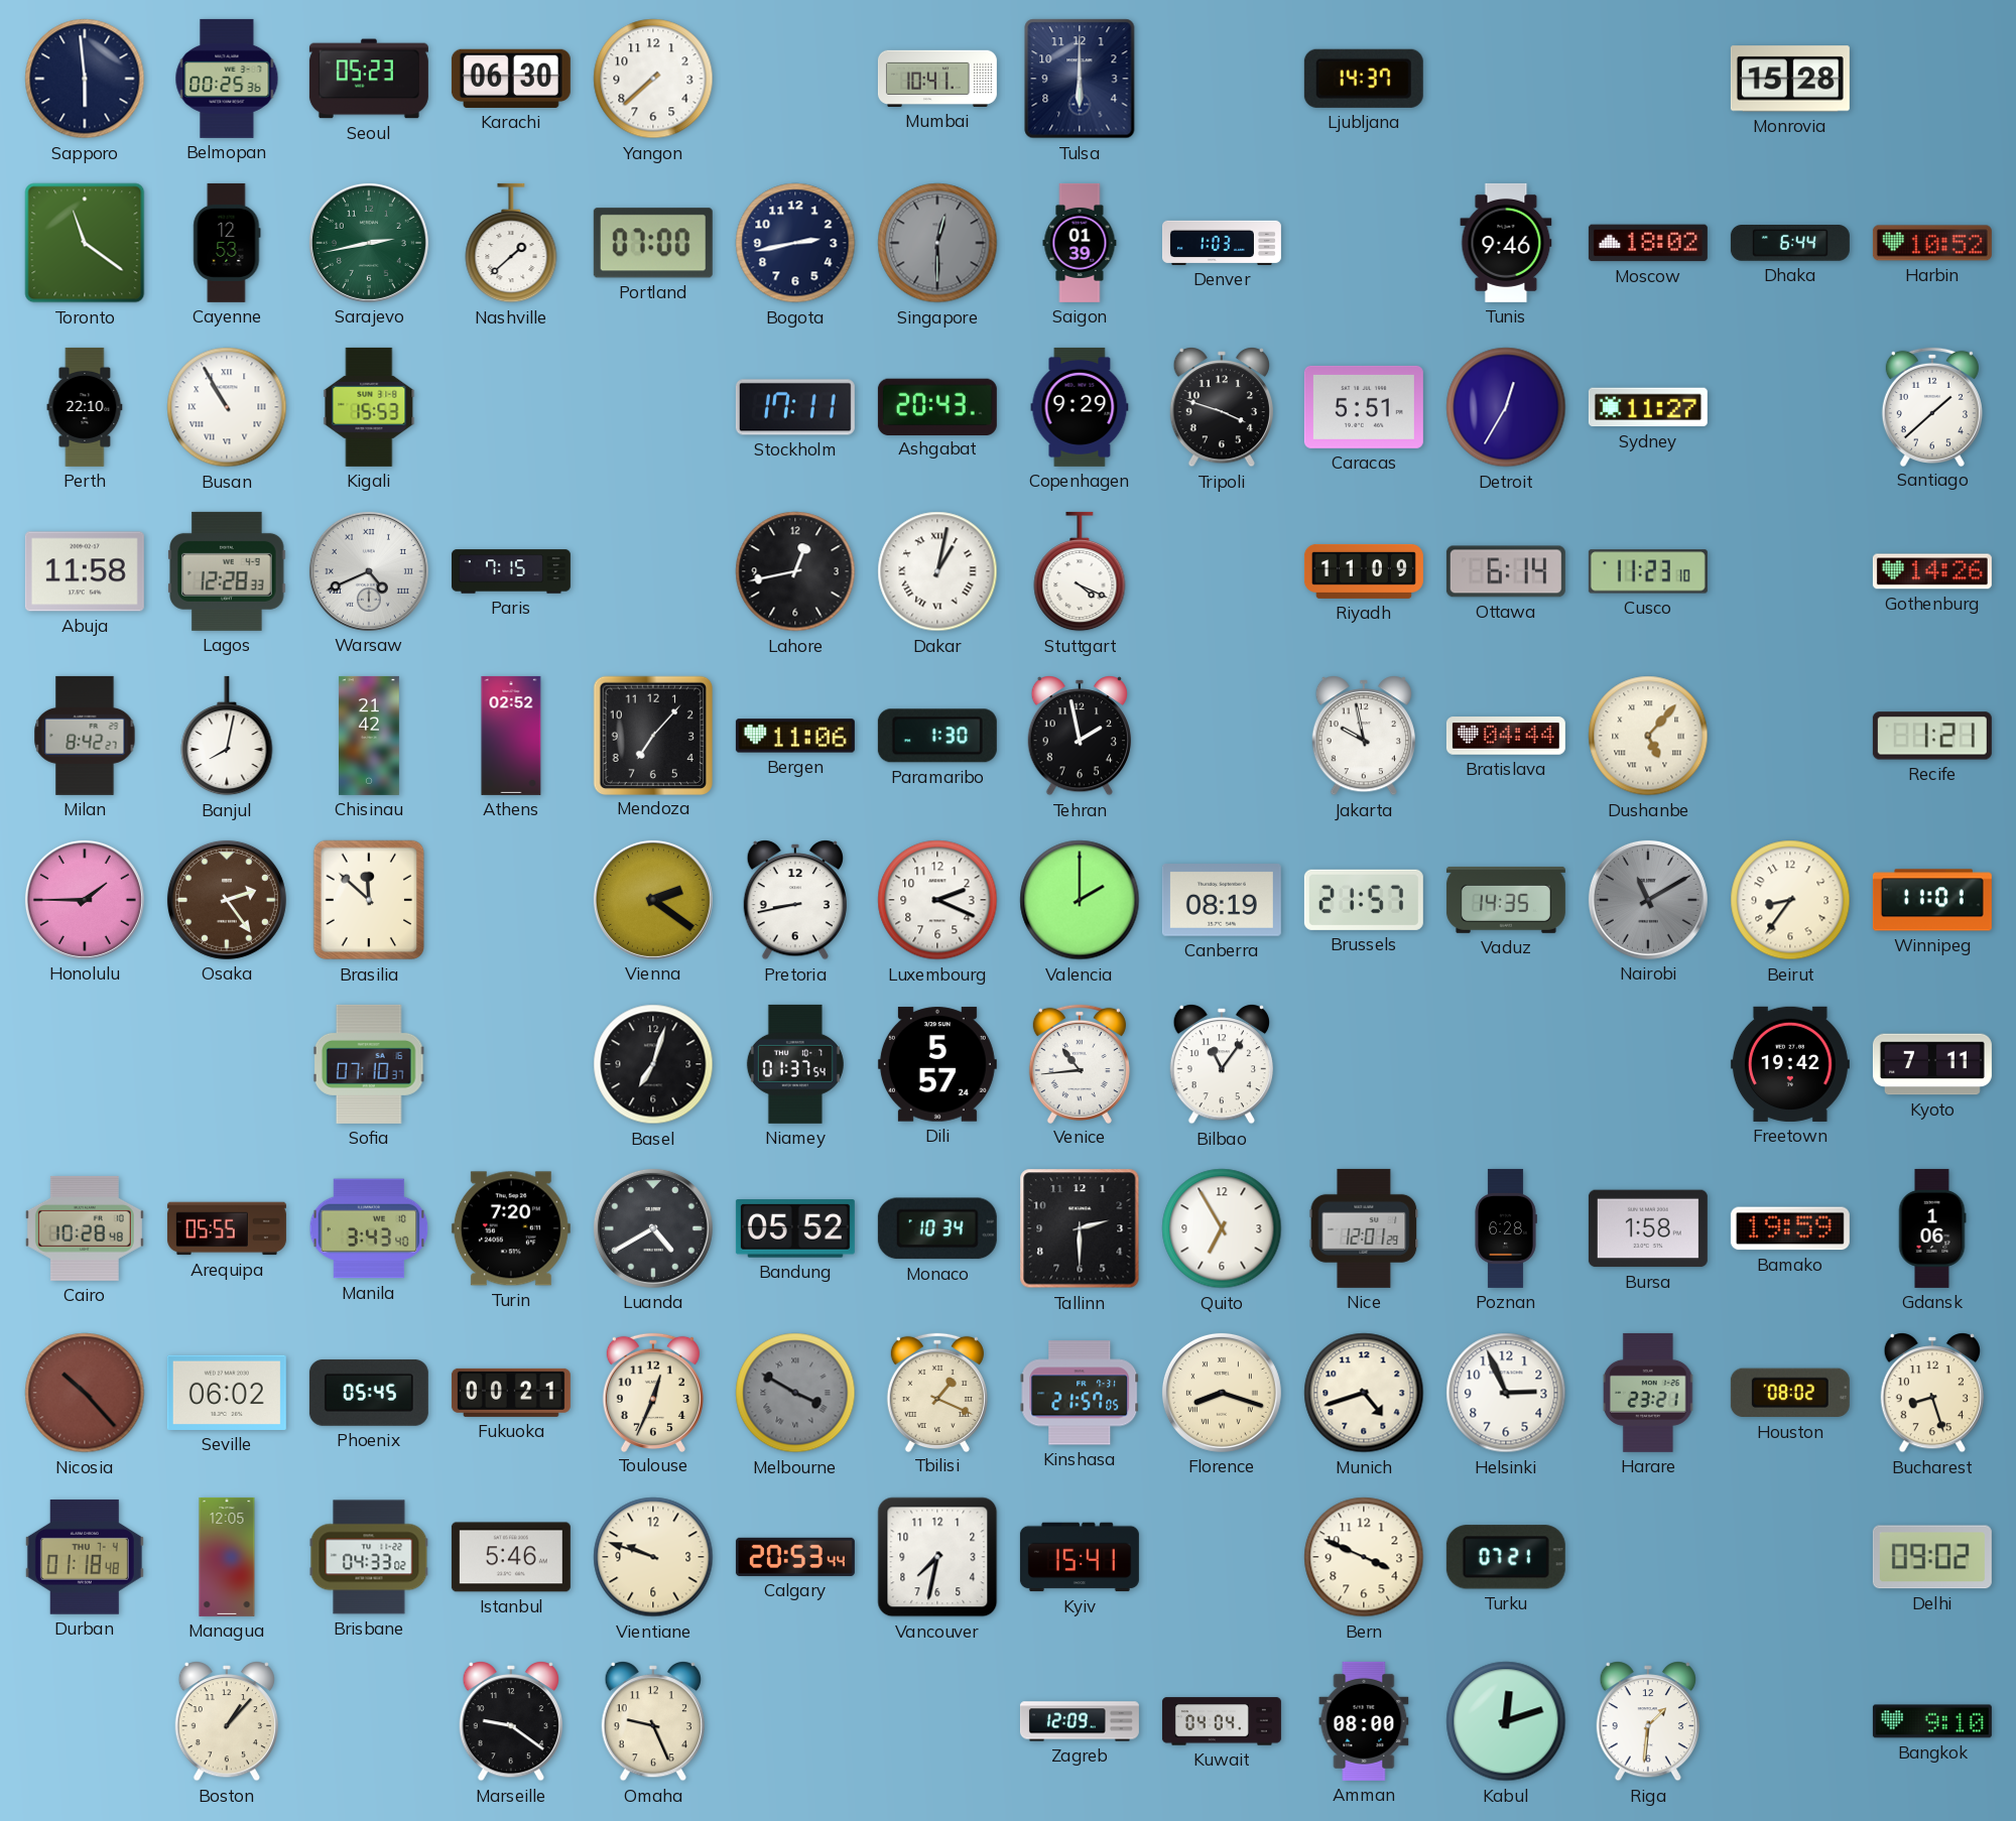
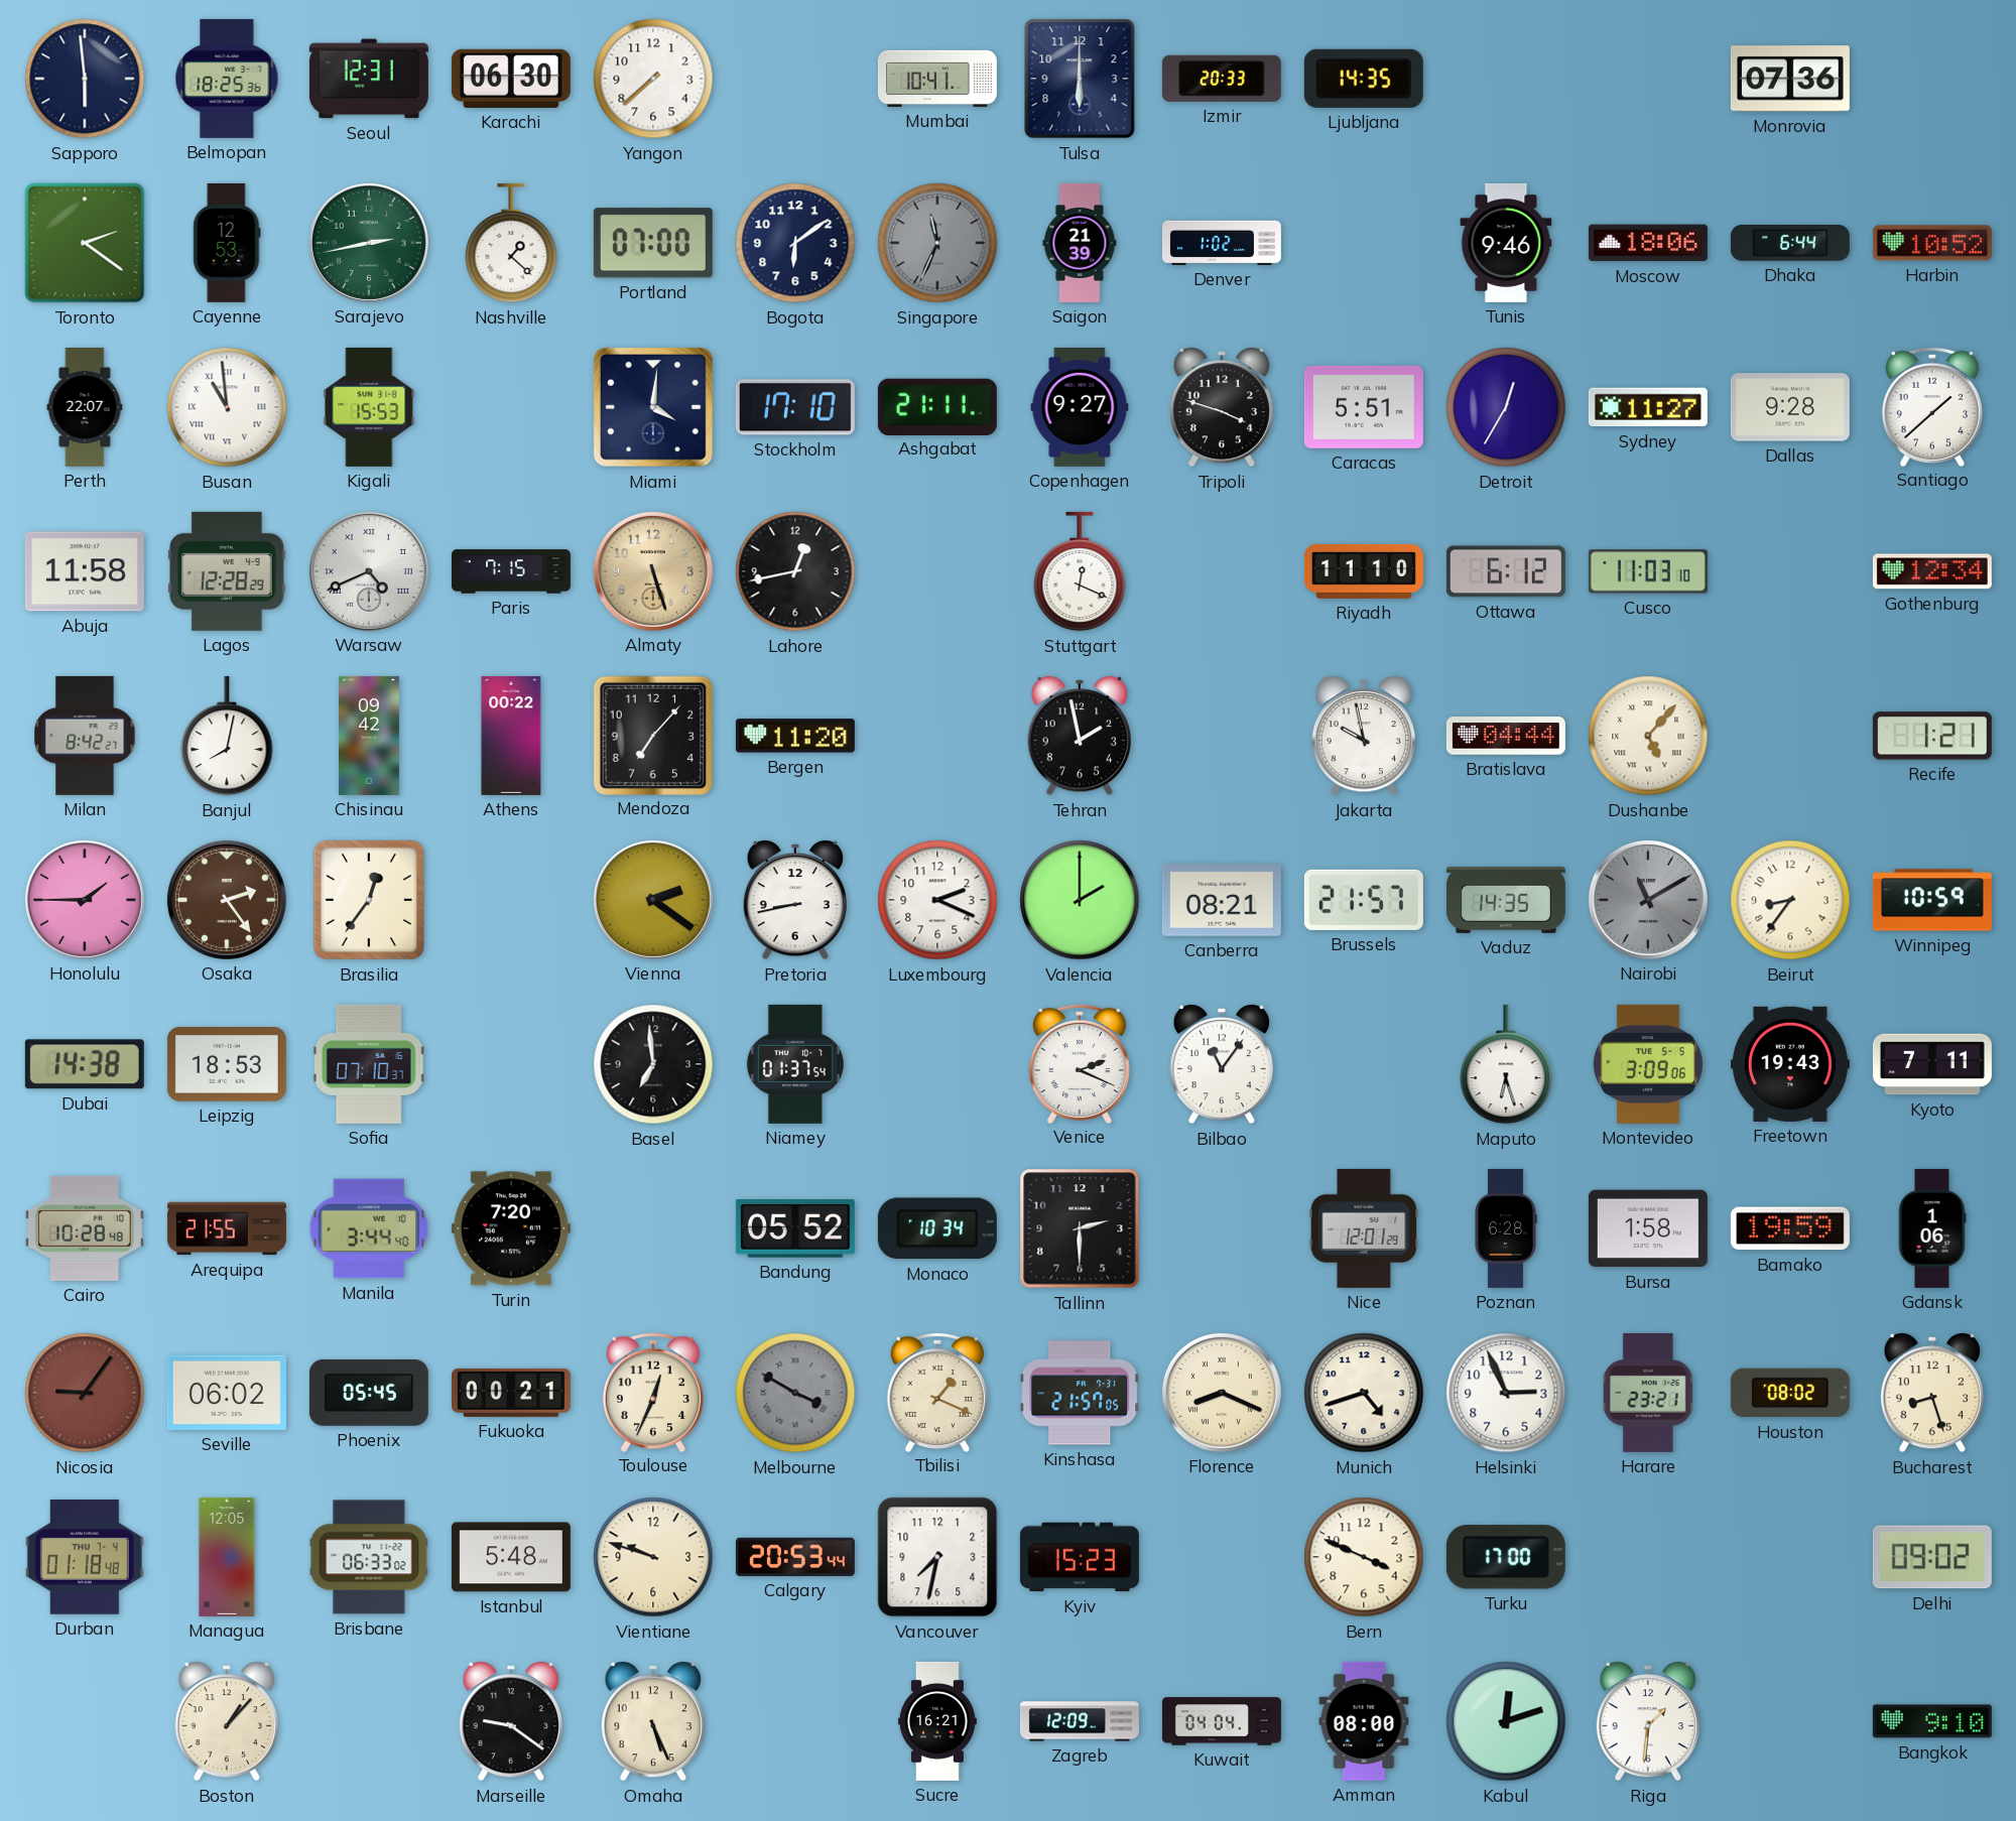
Belmopan: 00:25 -> 18:25
Seoul: 05:23 -> 12:31
Izmir: none -> 20:33
Ljubljana: 14:37 -> 14:35
Monrovia: 15:28 -> 07:36
Toronto: 11:21 -> 2:21
Nashville: 1:38 -> 1:22
Bogota: 2:43 -> 6:09
Singapore: 12:30 -> 11:34
Saigon: 01:39 -> 21:39
Denver: 1:03 -> 1:02
Moscow: 18:02 -> 18:06
Perth: 22:10 -> 22:07
Busan: 10:55 -> 10:59
Miami: none -> 4:01
Stockholm: 17:11 -> 17:10
Ashgabat: 20:43 -> 21:11
Copenhagen: 9:29 -> 9:27
Dallas: none -> 9:28
Lagos: 12:28:33 -> 12:28:29
Almaty: none -> 5:27
Dakar: 1:02 -> none
Stuttgart: 4:19 -> 12:19
Riyadh: 11:09 -> 11:10
Ottawa: 6:14 -> 6:12
Cusco: 11:23 -> 11:03
Gothenburg: 14:26 -> 12:34
Chisinau: 21:42 -> 09:42
Athens: 02:52 -> 00:22
Bergen: 11:06 -> 11:20
Paramaribo: 1:30 -> none
Brasilia: 11:52 -> 12:36
Canberra: 08:19 -> 08:21
Winnipeg: 11:01 -> 10:59
Dubai: none -> 14:38
Leipzig: none -> 18:53
Basel: 7:03 -> 6:59
Dili: 5:57 -> none
Venice: 10:44 -> 2:19
Maputo: none -> 6:27
Montevideo: none -> 3:09
Freetown: 19:42 -> 19:43
Arequipa: 05:55 -> 21:55
Manila: 3:43 -> 3:44
Luanda: 4:40 -> none
Quito: 6:55 -> none
Nicosia: 10:23 -> 9:06
Florence: 8:18 -> 8:19
Brisbane: 04:33 -> 06:33
Istanbul: 5:46 -> 5:48
Kyiv: 15:41 -> 15:23
Turku: 07:21 -> 17:00
Omaha: 9:26 -> 5:26
Sucre: none -> 16:21
